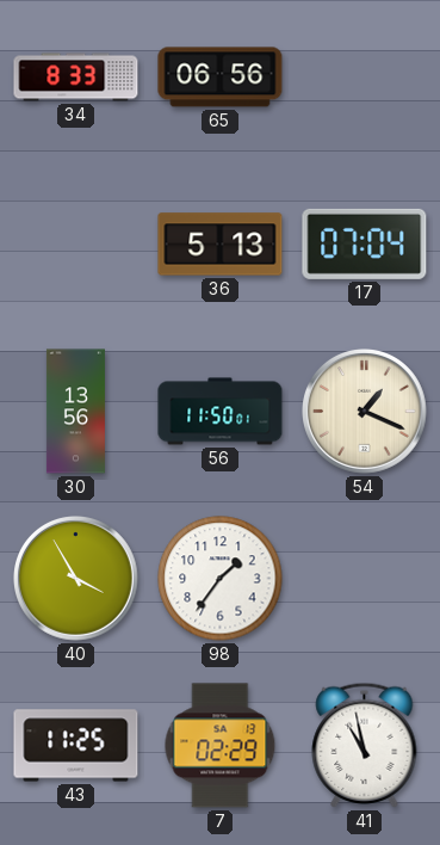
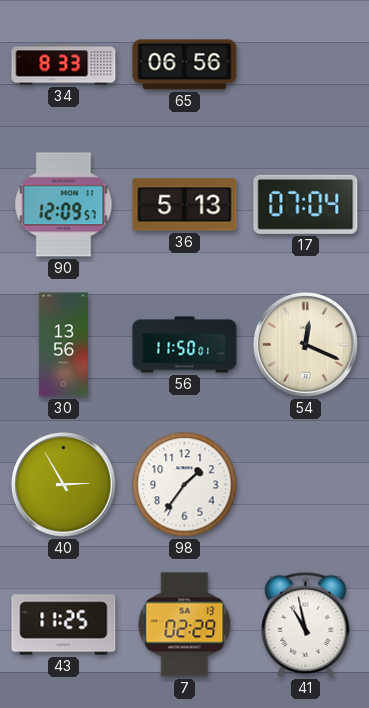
90: none -> 12:09
54: 1:19 -> 12:19
40: 3:55 -> 2:55
